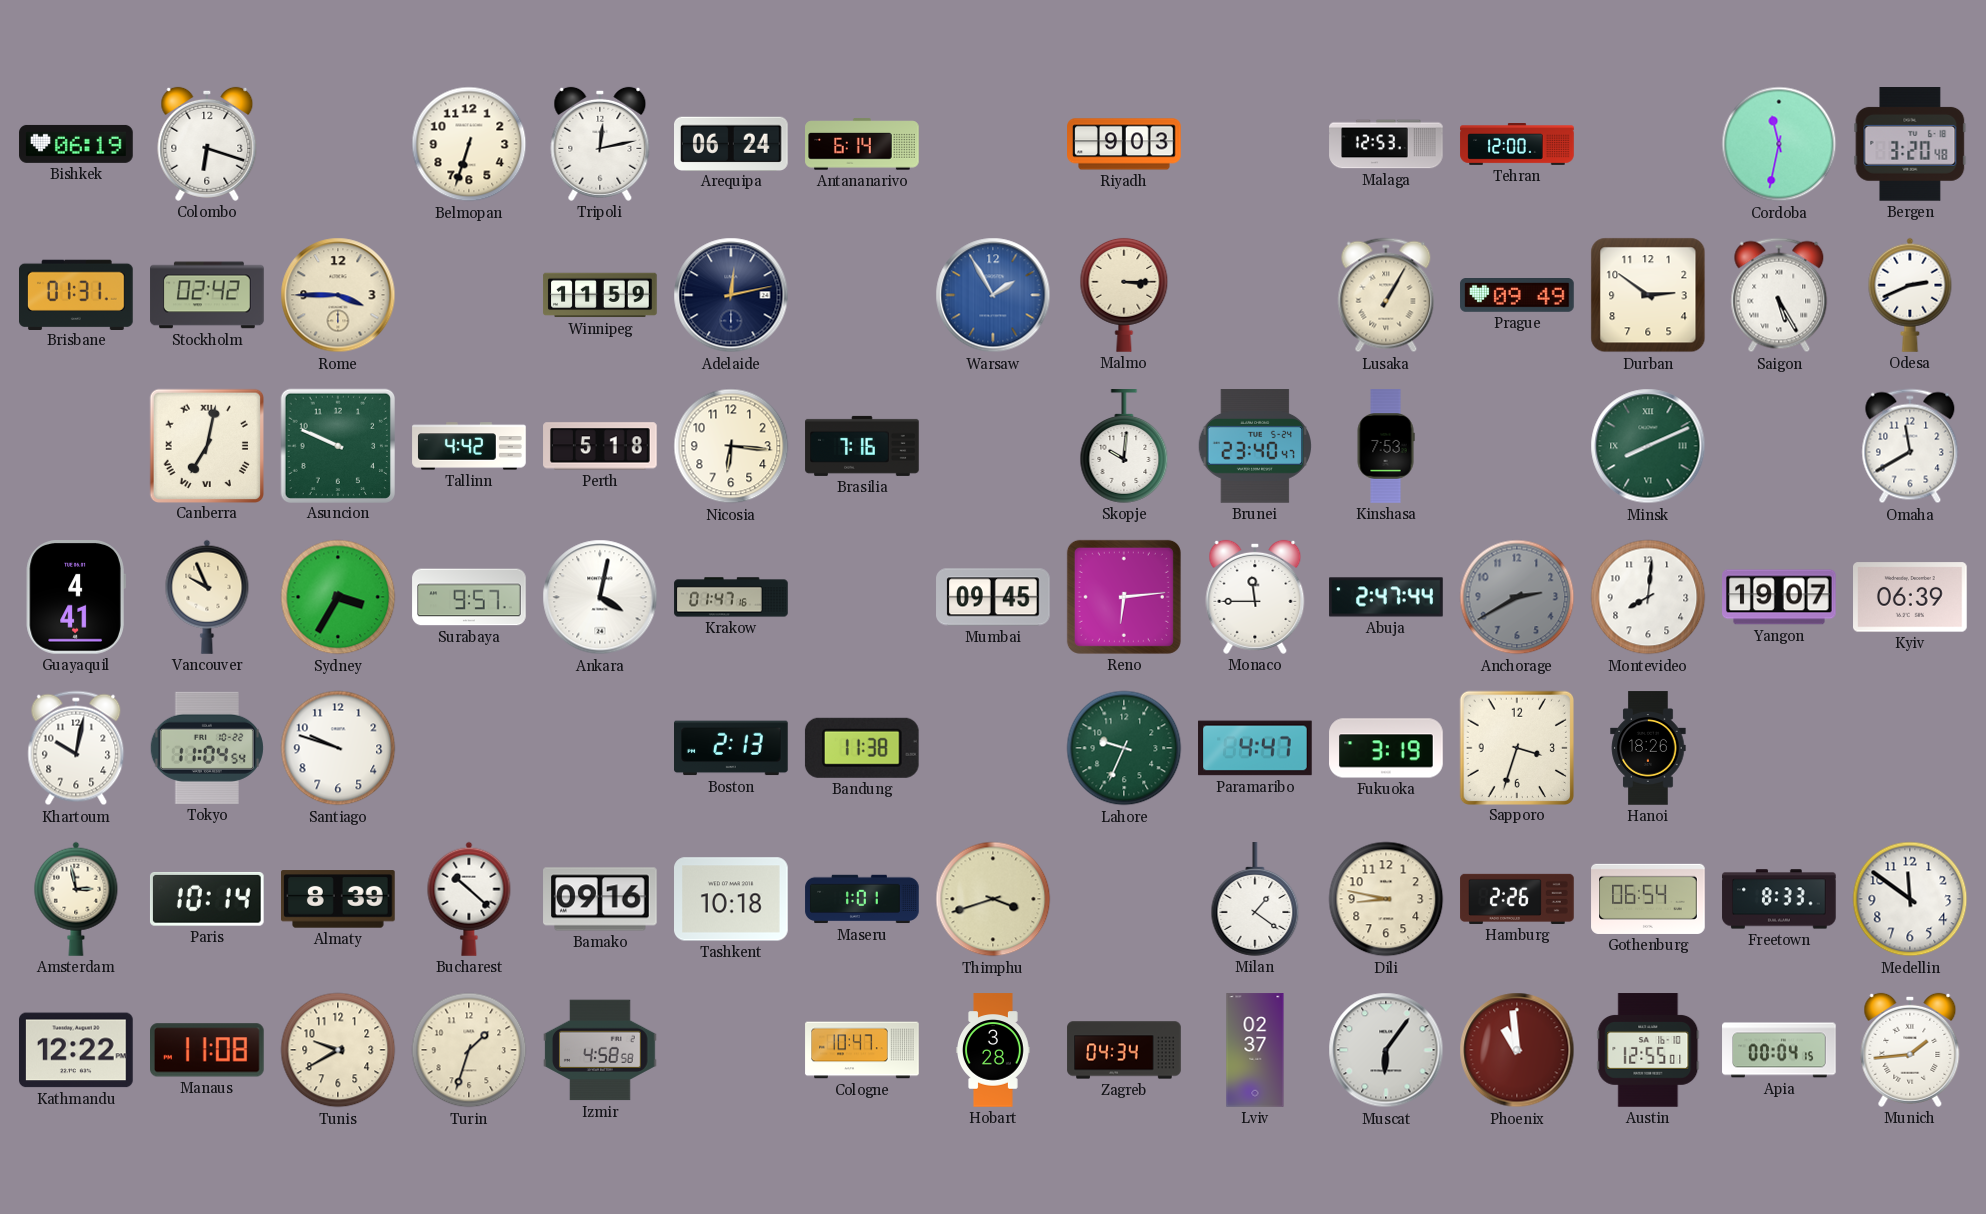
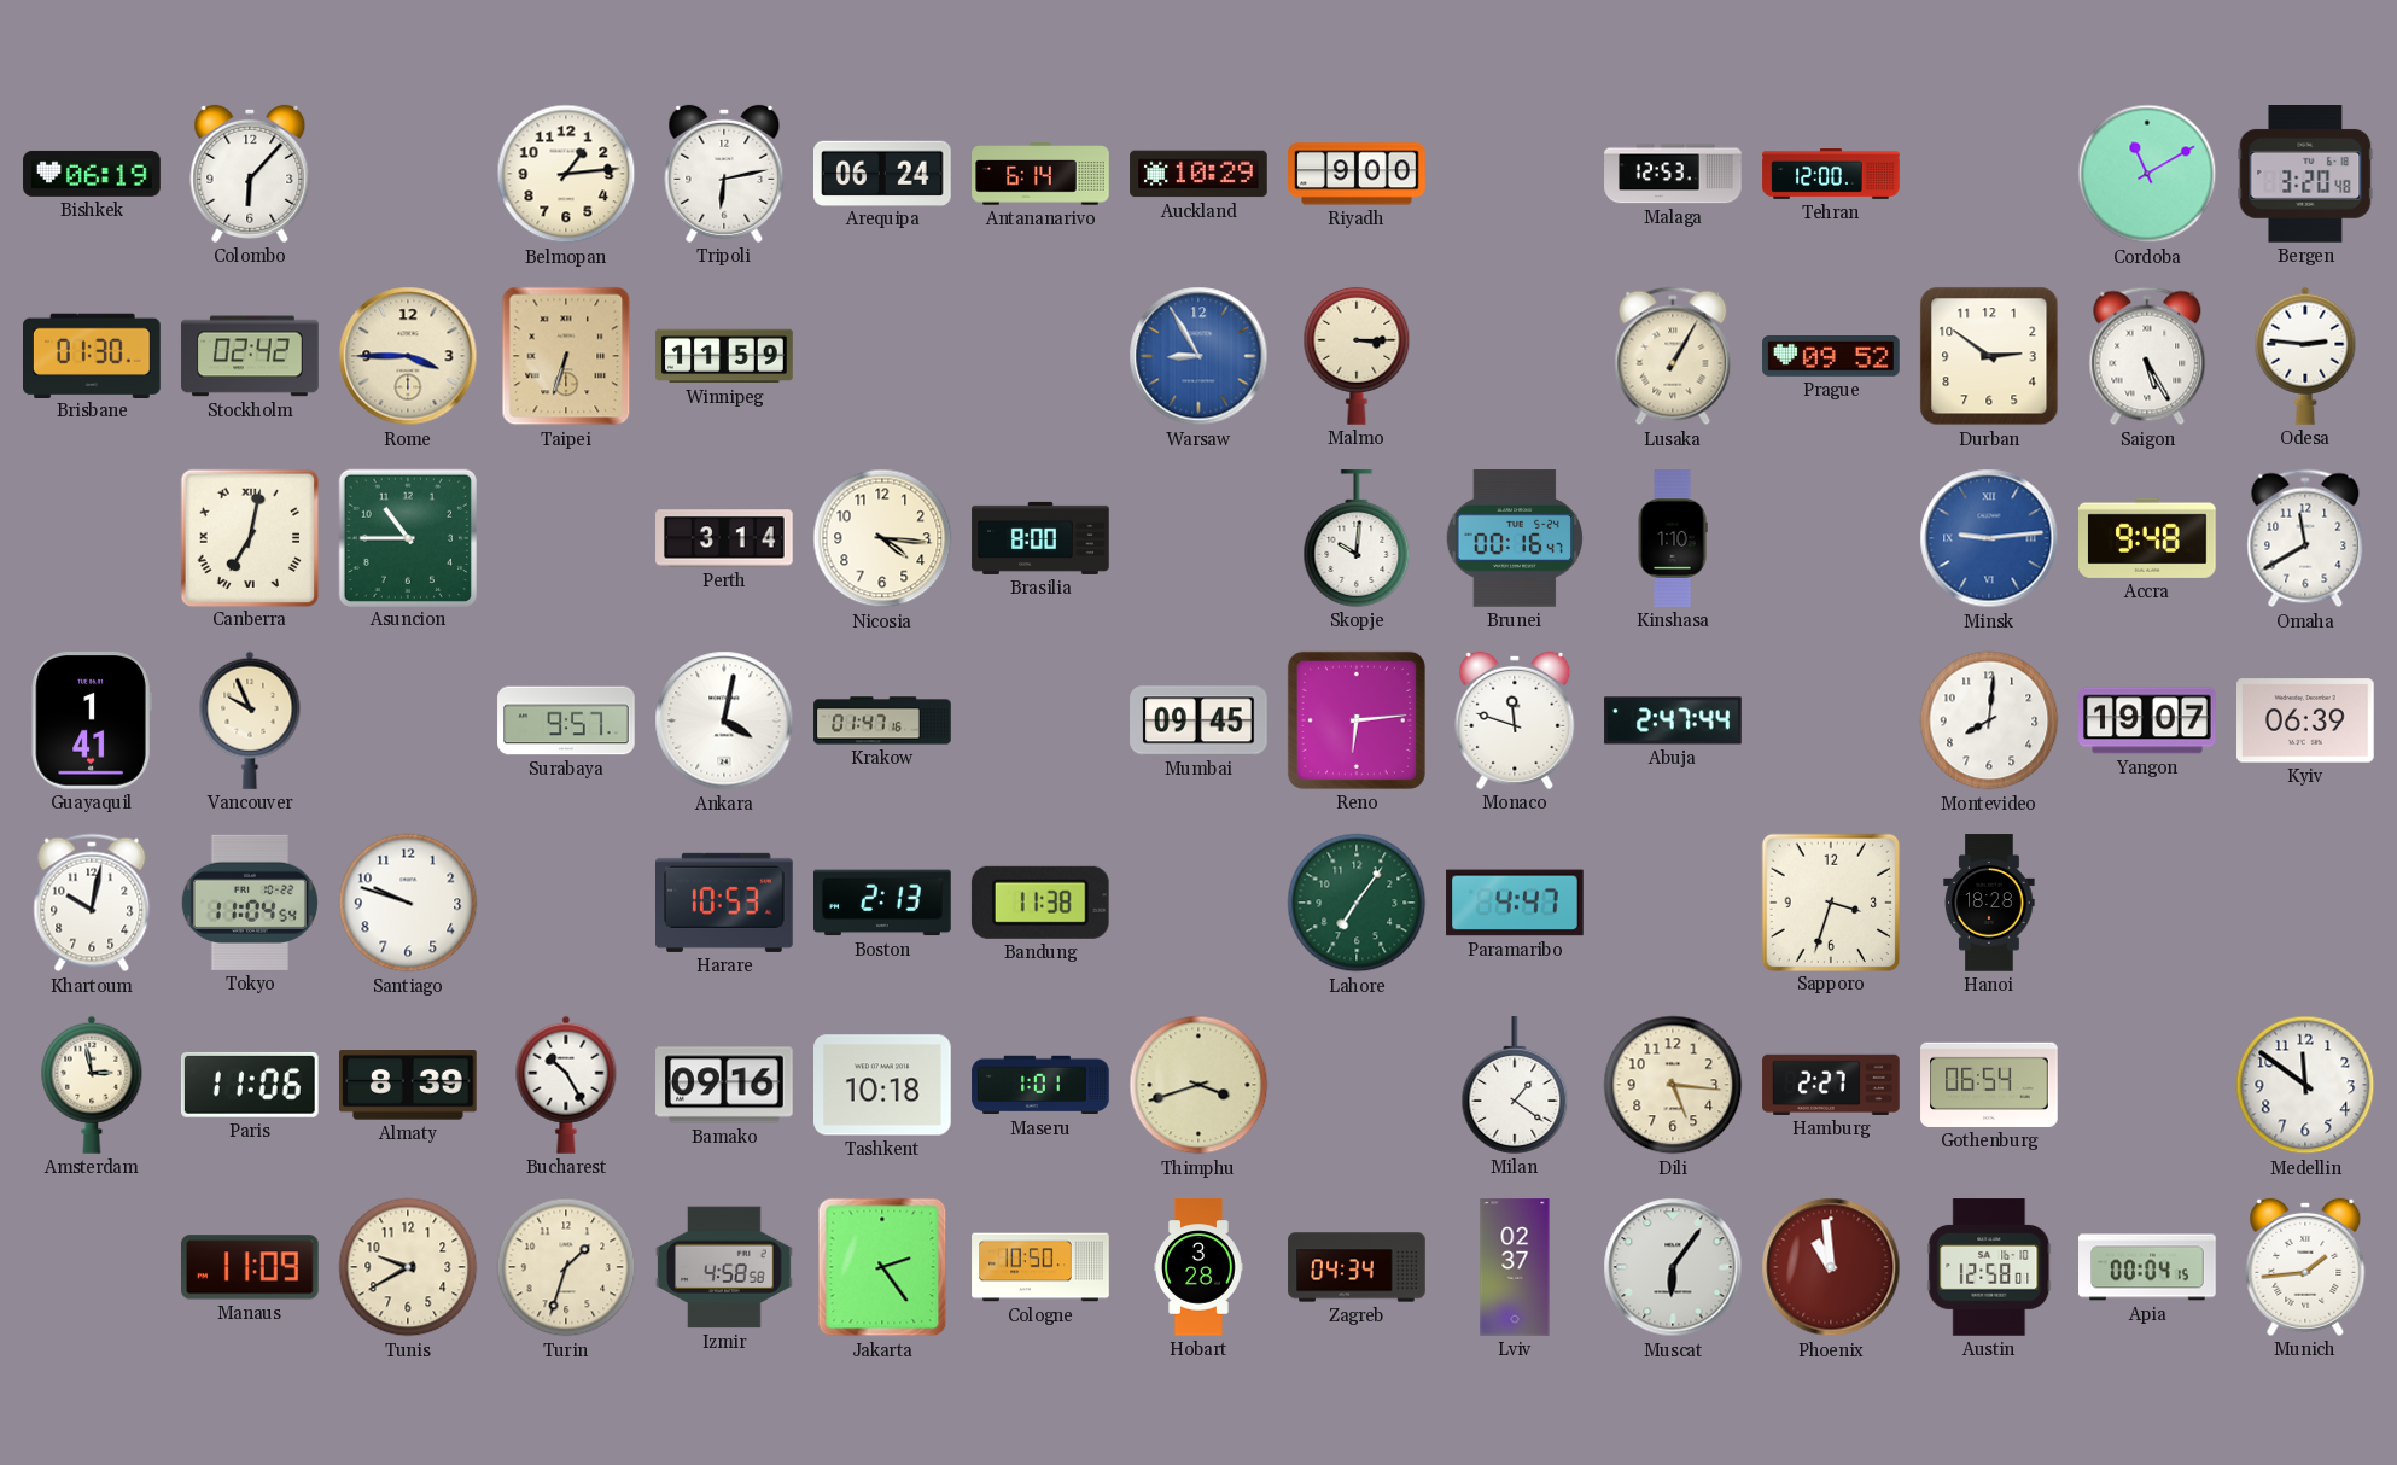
Colombo: 6:18 -> 6:07
Belmopan: 6:33 -> 1:14
Tripoli: 12:13 -> 6:13
Auckland: none -> 10:29
Riyadh: 9:03 -> 9:00
Cordoba: 11:32 -> 11:10
Brisbane: 01:31 -> 01:30
Taipei: none -> 6:33
Adelaide: 12:13 -> none
Warsaw: 1:55 -> 8:55
Prague: 09:49 -> 09:52
Odesa: 2:41 -> 2:46
Asuncion: 9:49 -> 10:45
Tallinn: 4:42 -> none
Perth: 5:18 -> 3:14
Nicosia: 6:16 -> 4:16
Brasilia: 7:16 -> 8:00
Brunei: 23:40 -> 00:16
Kinshasa: 7:53 -> 1:10
Minsk: 8:11 -> 9:14
Minsk dial: green -> blue
Accra: none -> 9:48
Guayaquil: 4:41 -> 1:41
Sydney: 3:35 -> none
Monaco: 11:45 -> 11:48
Anchorage: 2:40 -> none
Harare: none -> 10:53
Lahore: 9:34 -> 7:06
Fukuoka: 3:19 -> none
Hanoi: 18:26 -> 18:28
Paris: 10:14 -> 11:06
Bucharest: 10:22 -> 10:25
Dili: 8:47 -> 5:16
Hamburg: 2:26 -> 2:27
Freetown: 8:33 -> none
Kathmandu: 12:22 -> none
Manaus: 11:08 -> 11:09
Jakarta: none -> 2:24
Cologne: 10:47 -> 10:50
Austin: 12:55 -> 12:58
